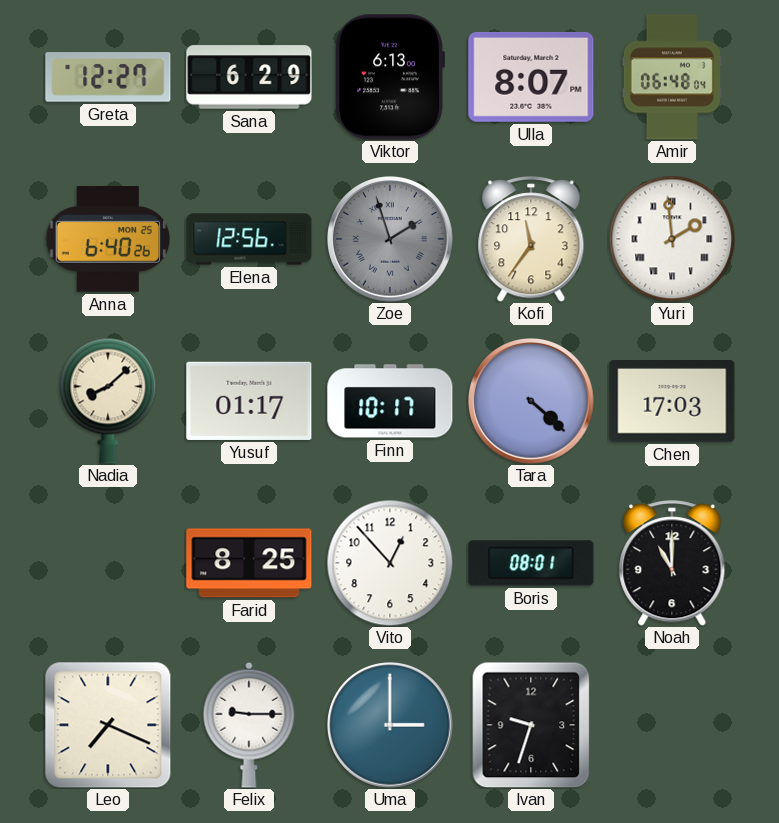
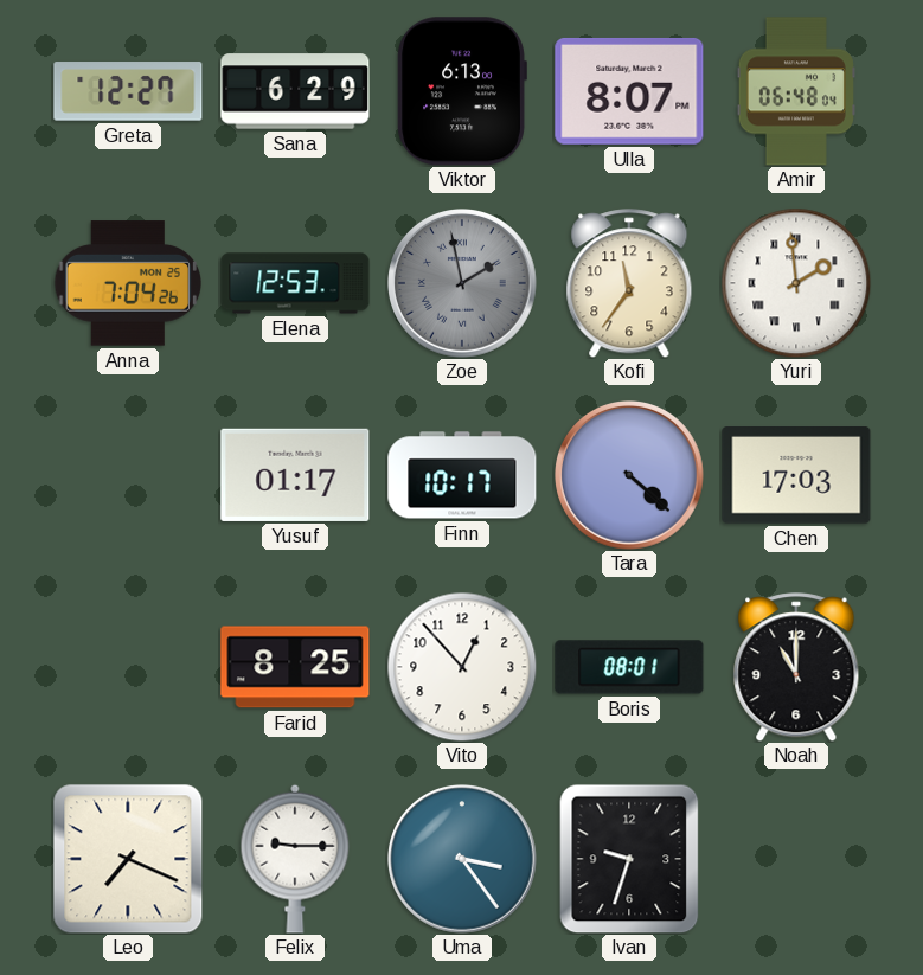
Anna: 6:40 -> 7:04
Elena: 12:56 -> 12:53
Zoe: 1:57 -> 1:58
Nadia: 8:08 -> none
Uma: 3:00 -> 3:24
